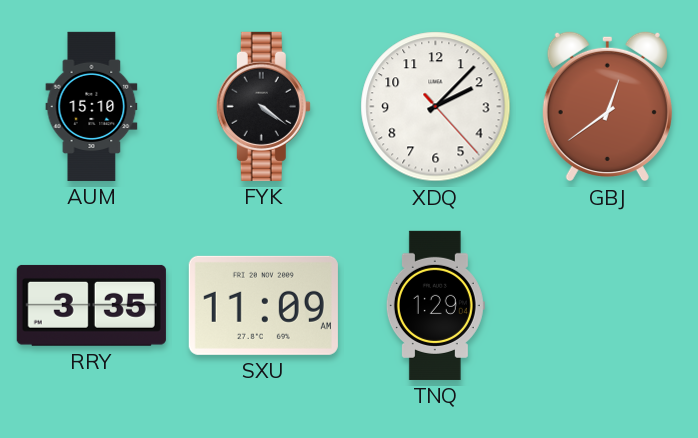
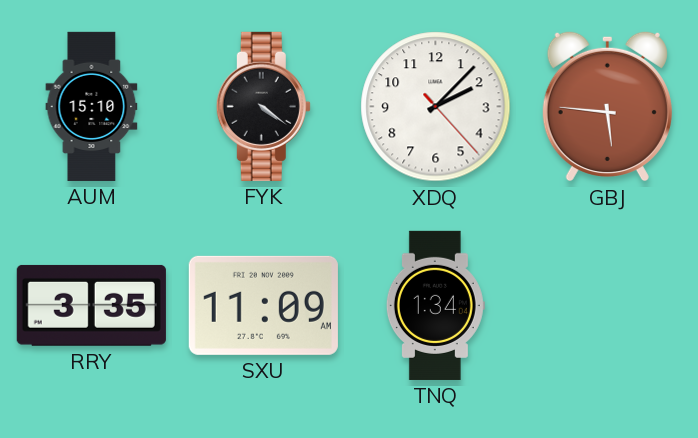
GBJ: 12:39 -> 5:46
TNQ: 1:29 -> 1:34
